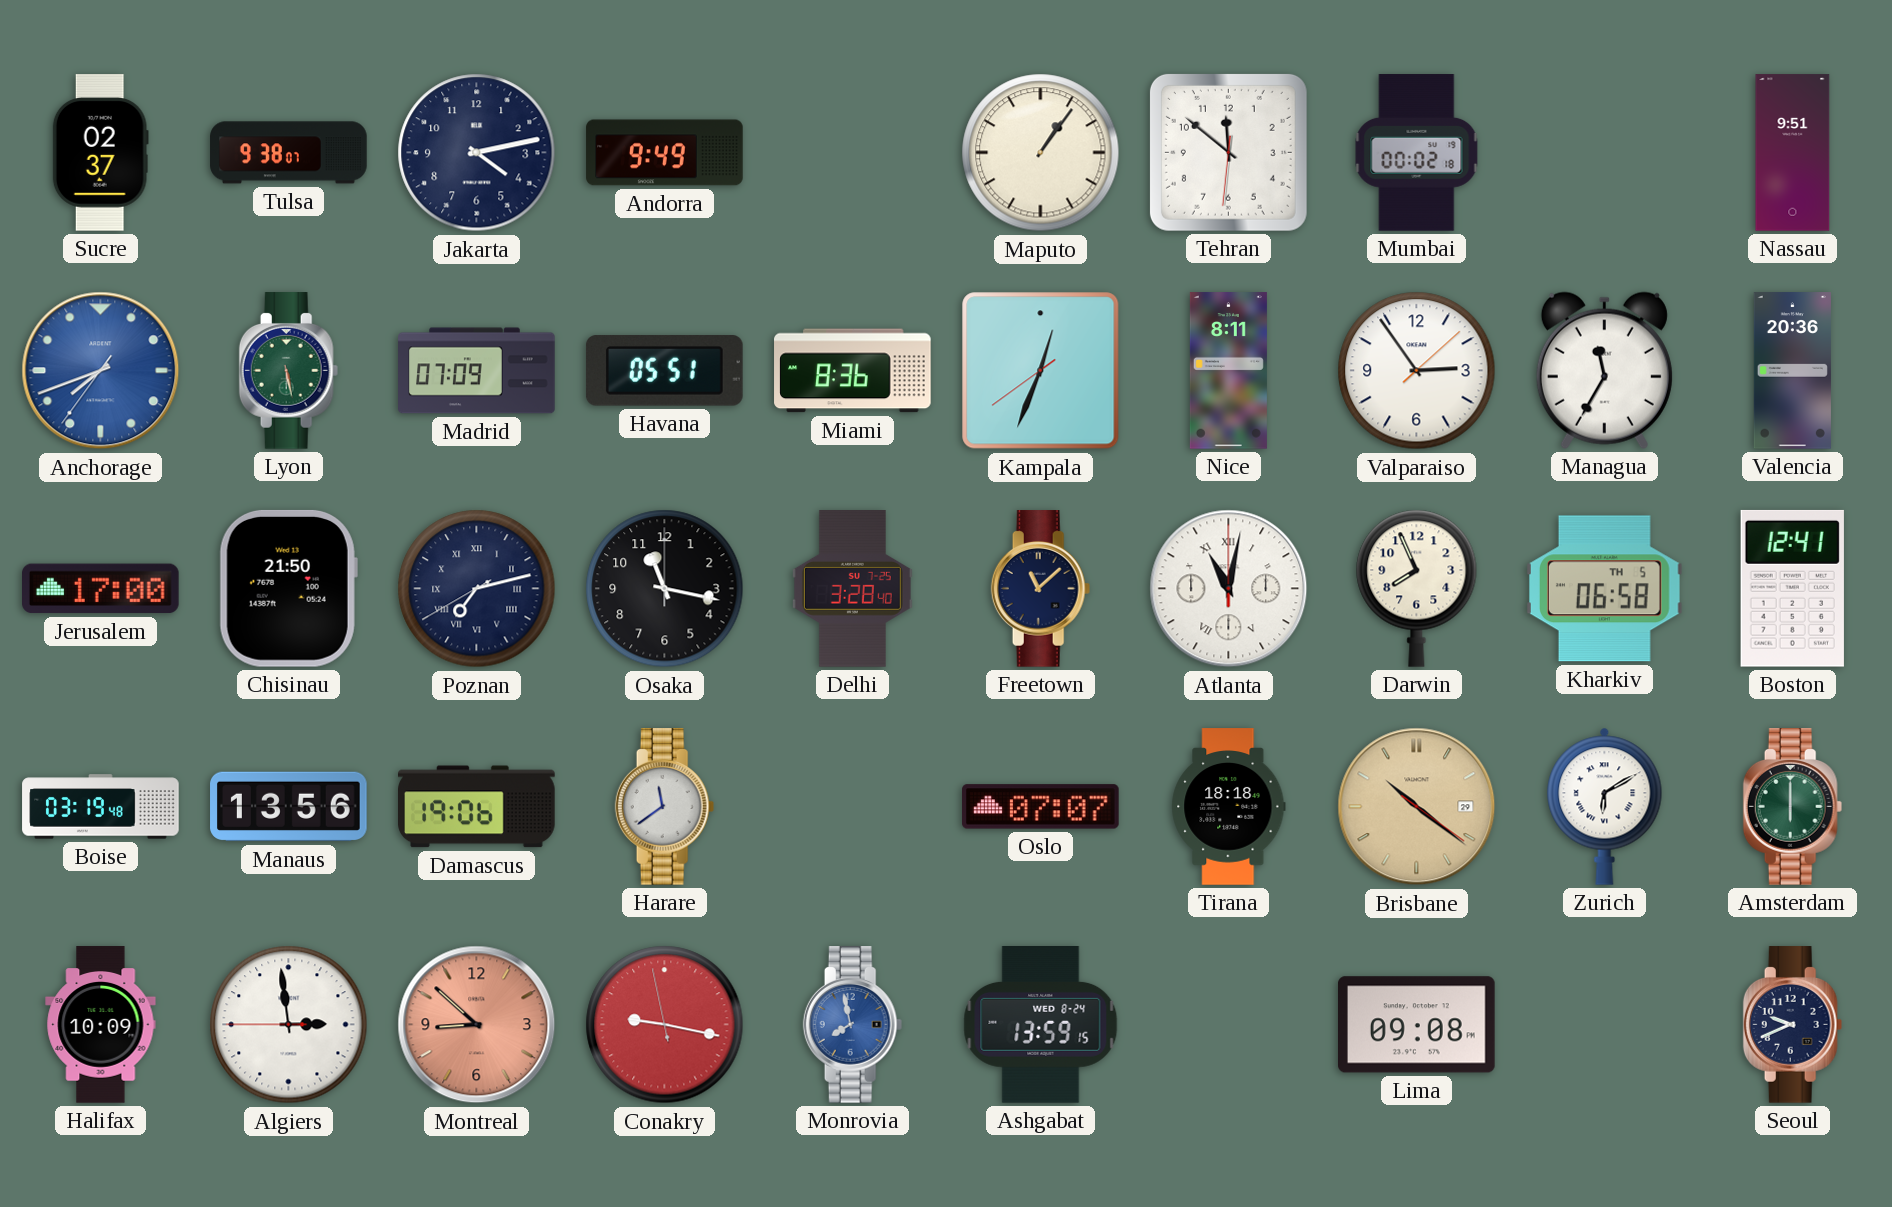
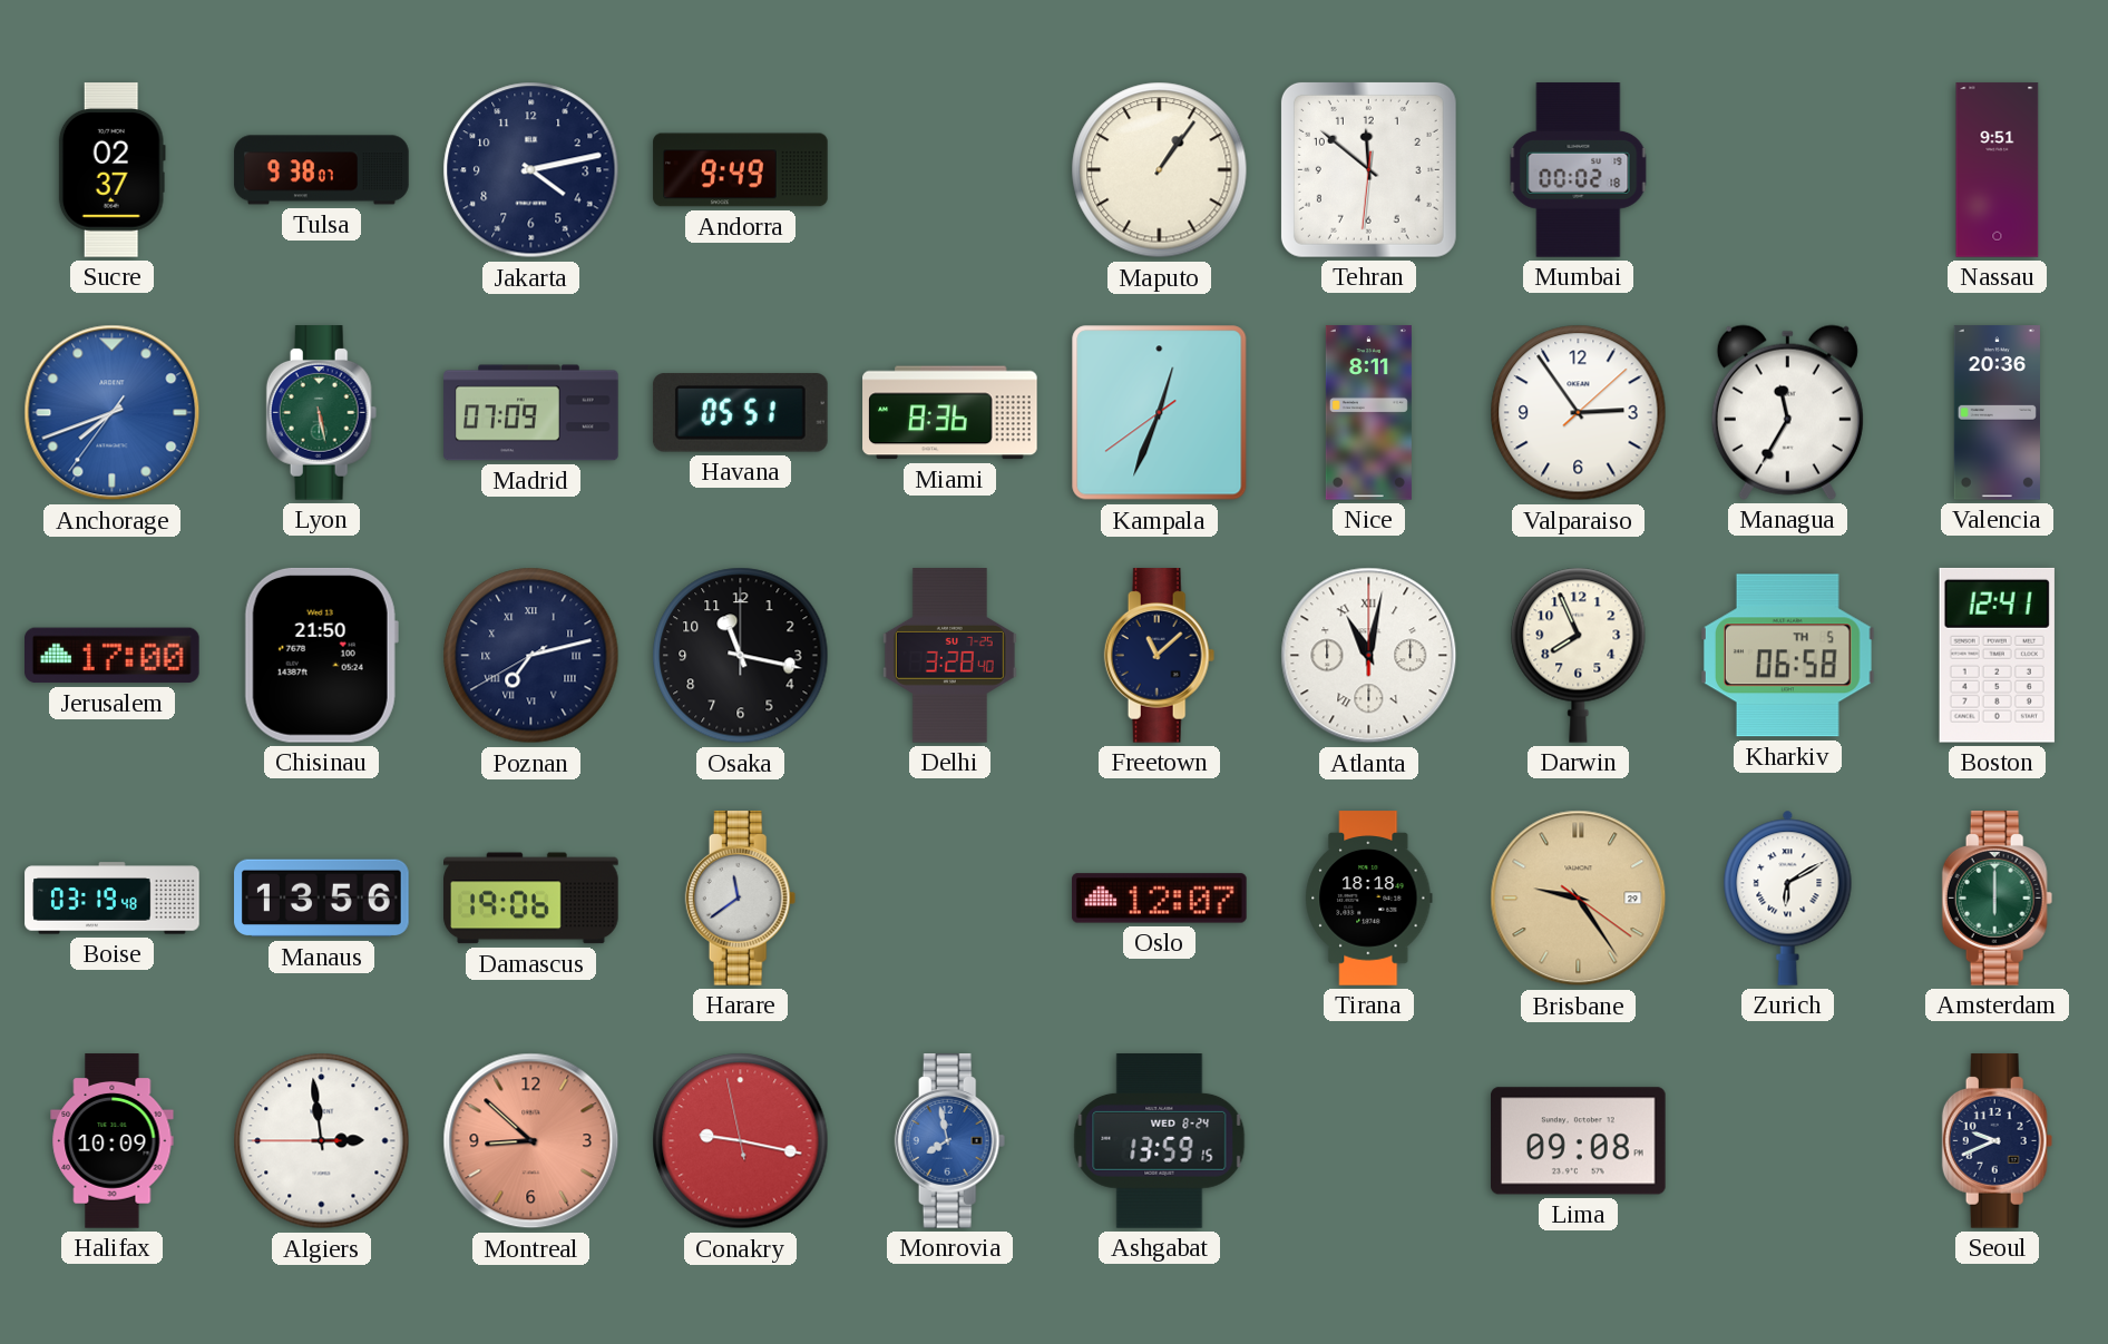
Oslo: 07:07 -> 12:07
Brisbane: 10:21 -> 9:24
